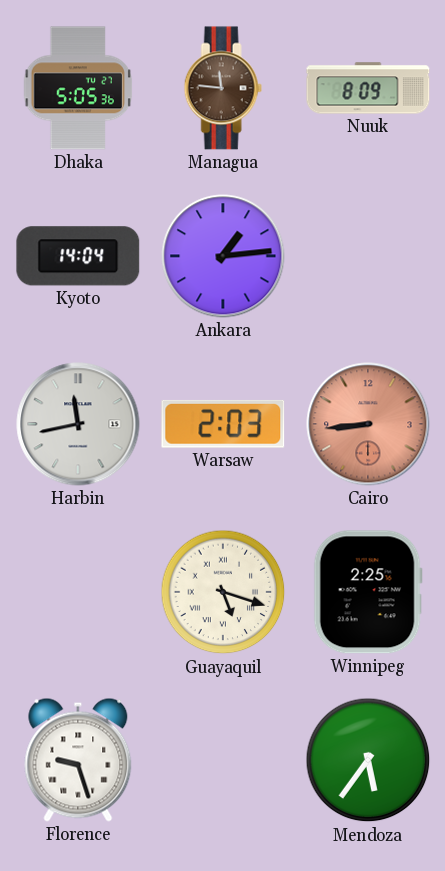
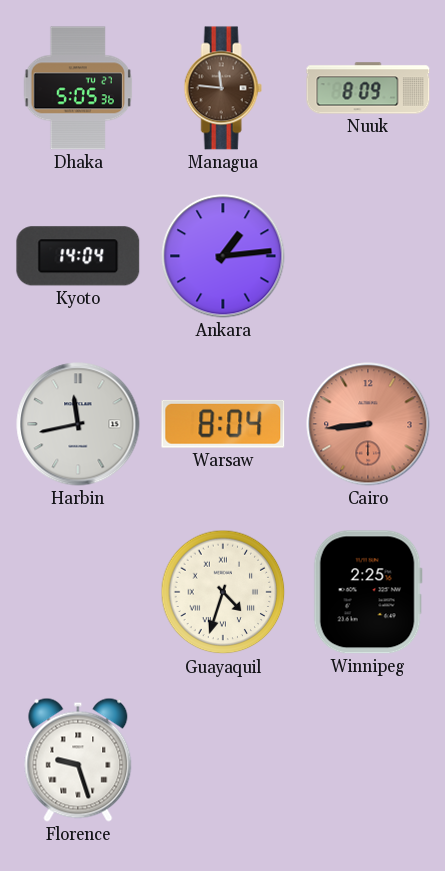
Warsaw: 2:03 -> 8:04
Guayaquil: 5:18 -> 4:33
Mendoza: 5:36 -> none
